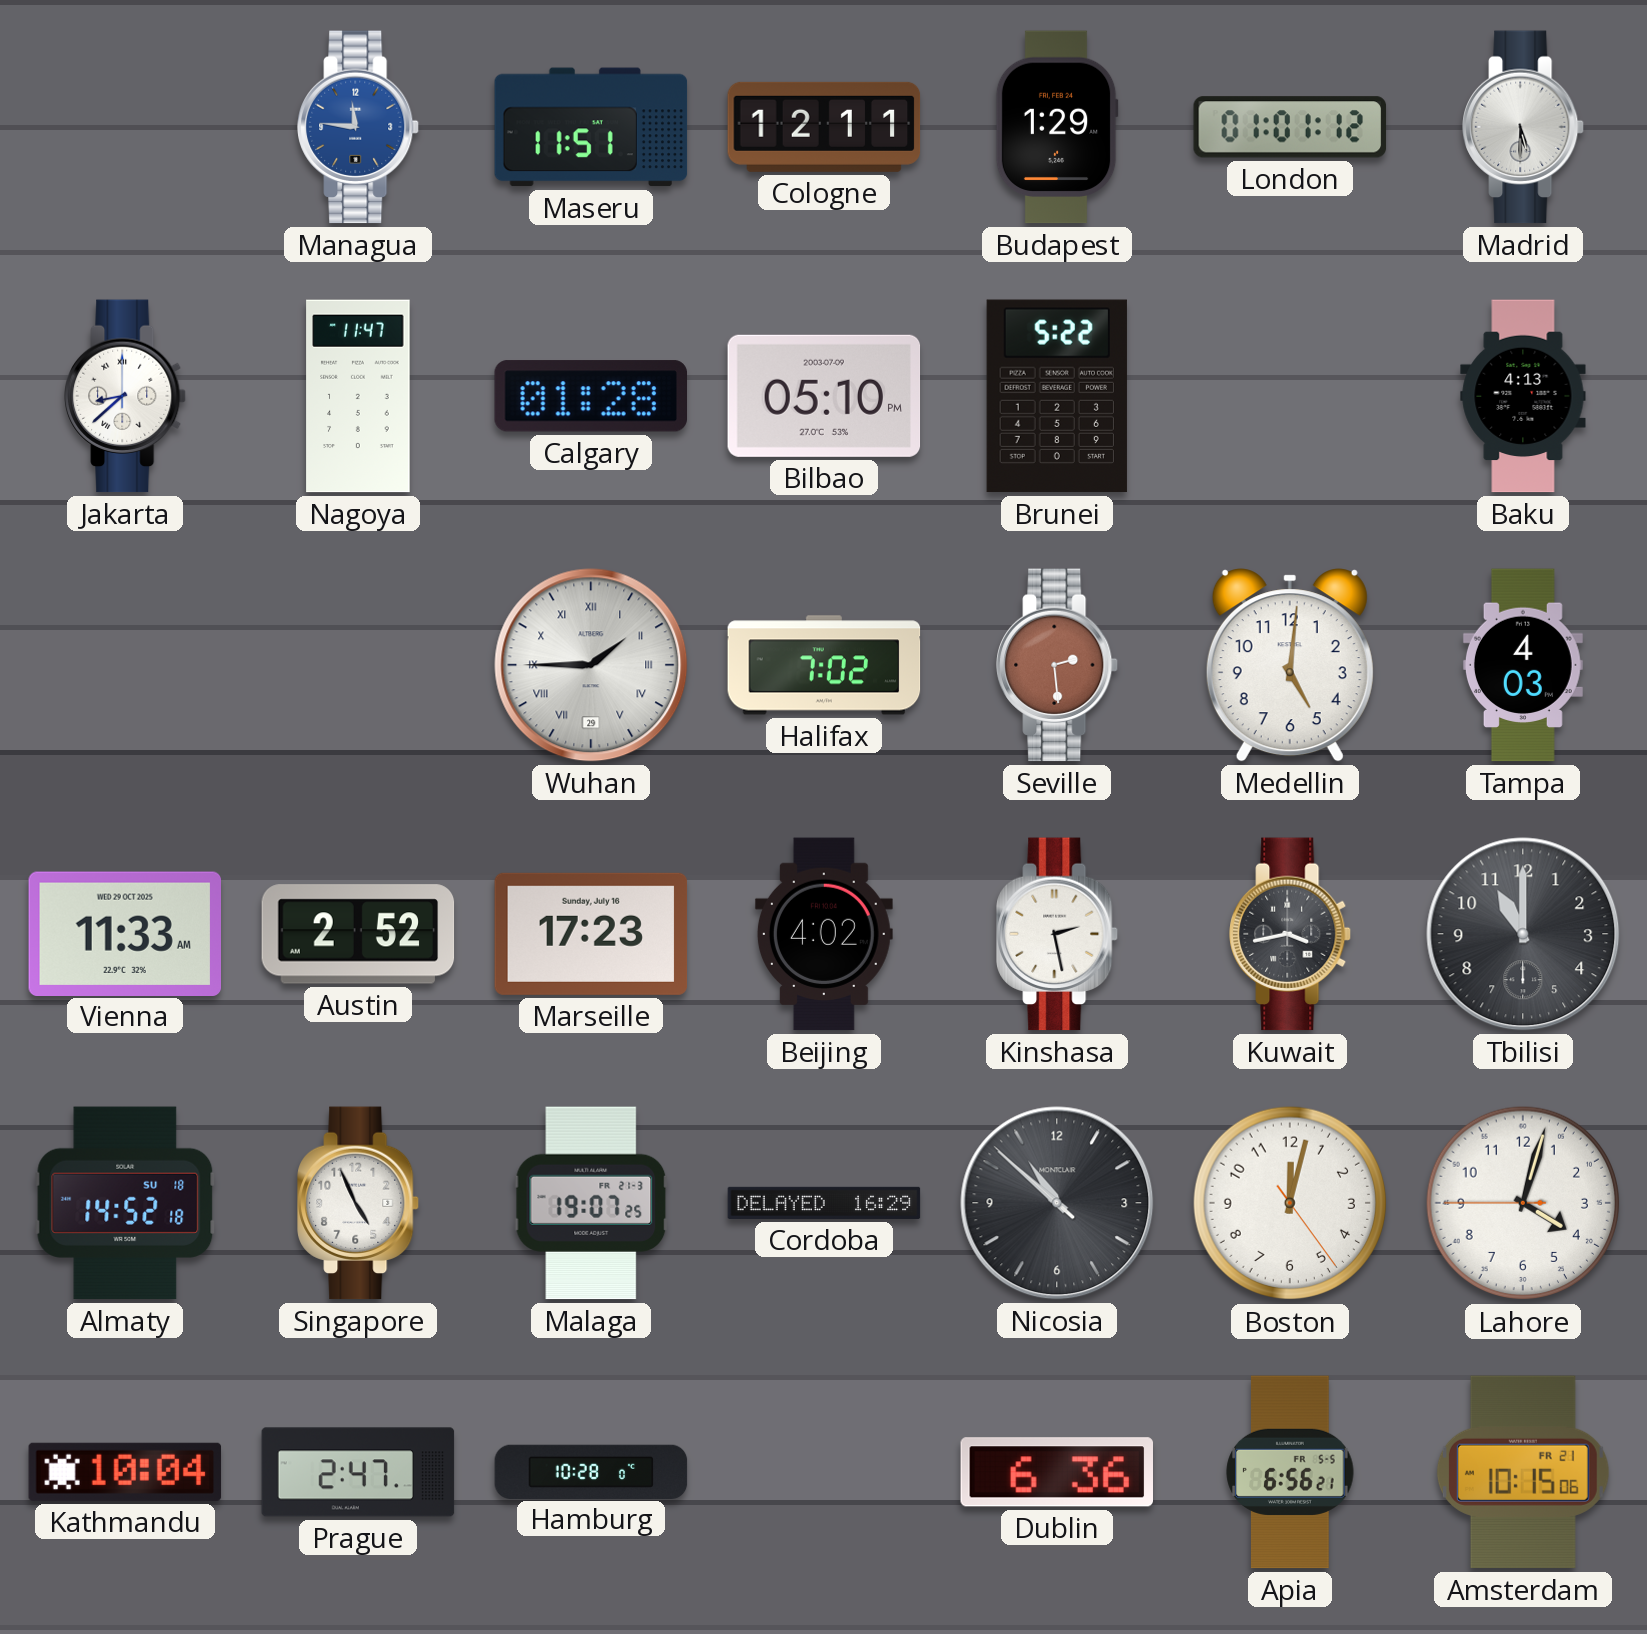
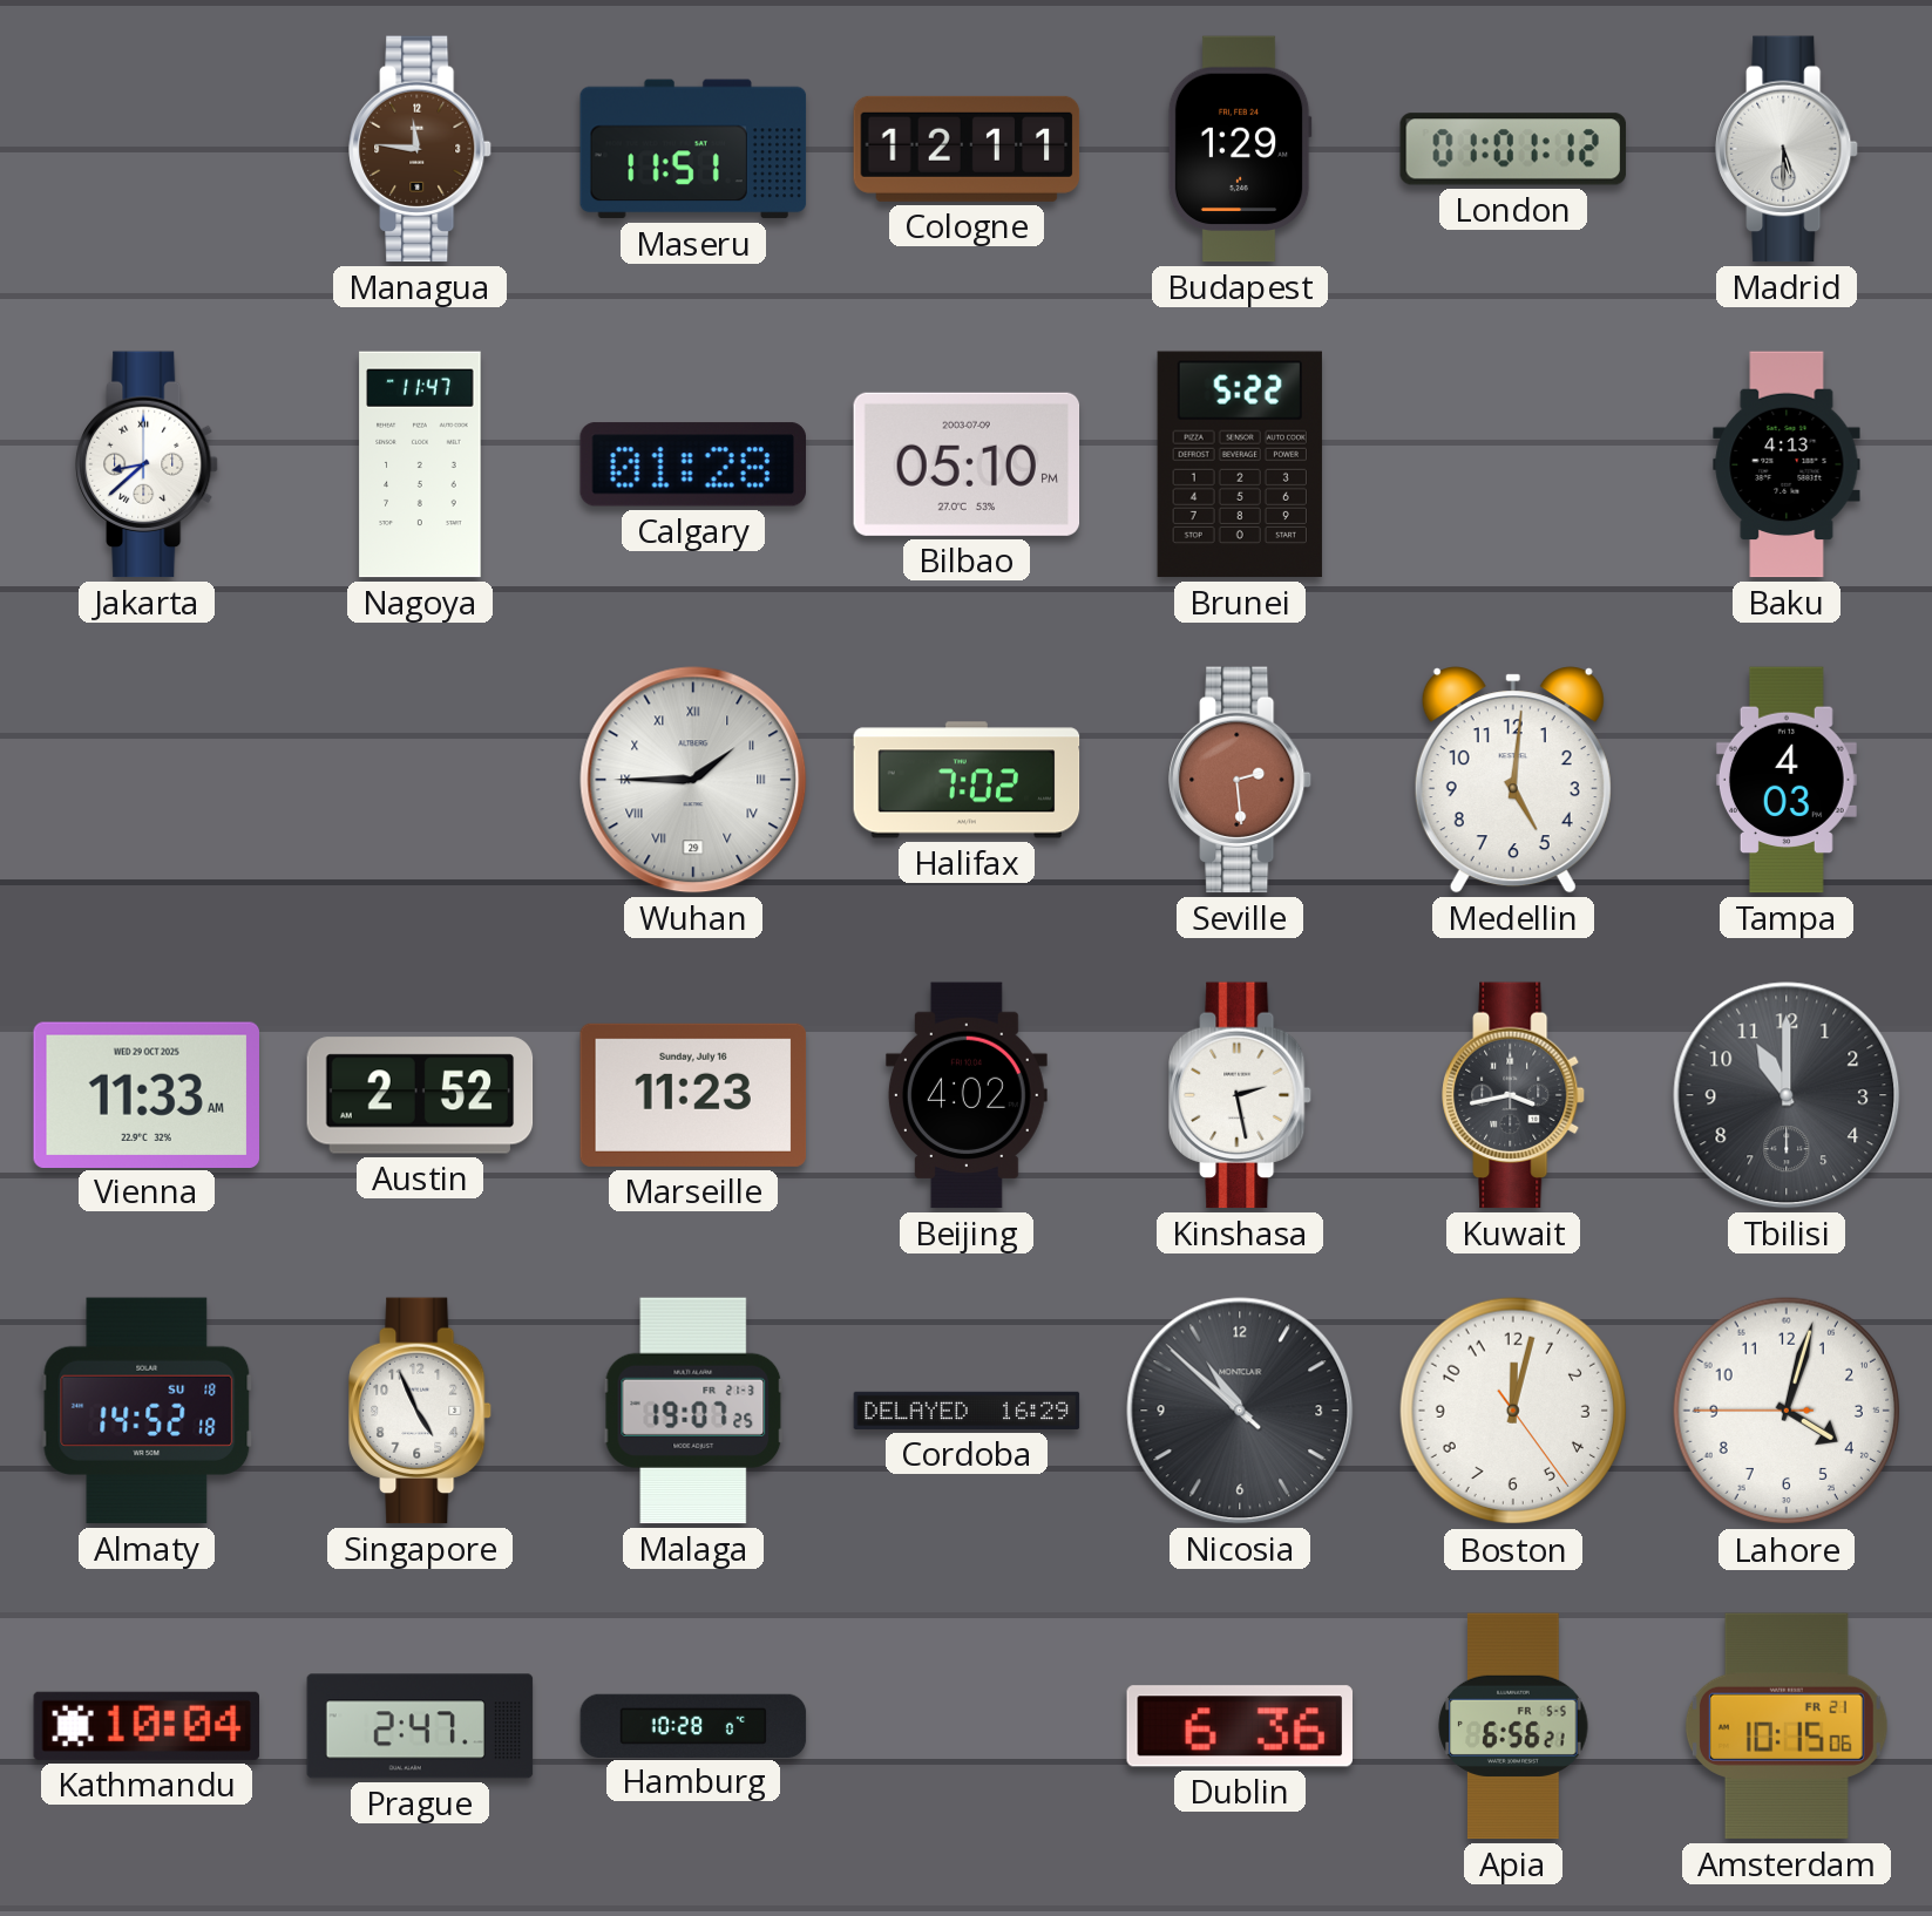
Managua dial: blue -> brown
Marseille: 17:23 -> 11:23
